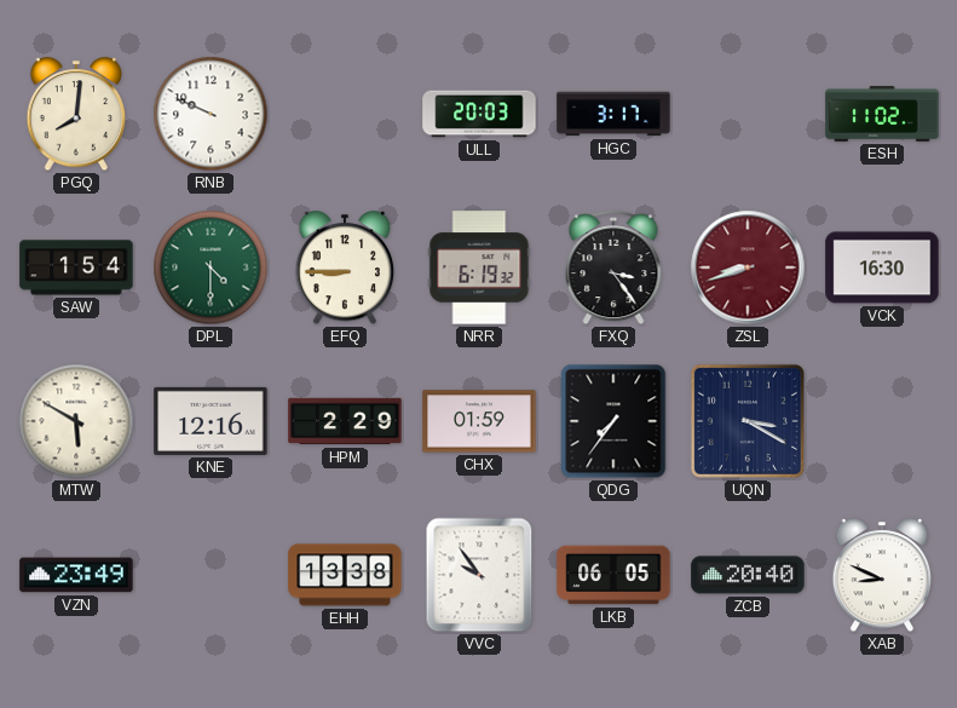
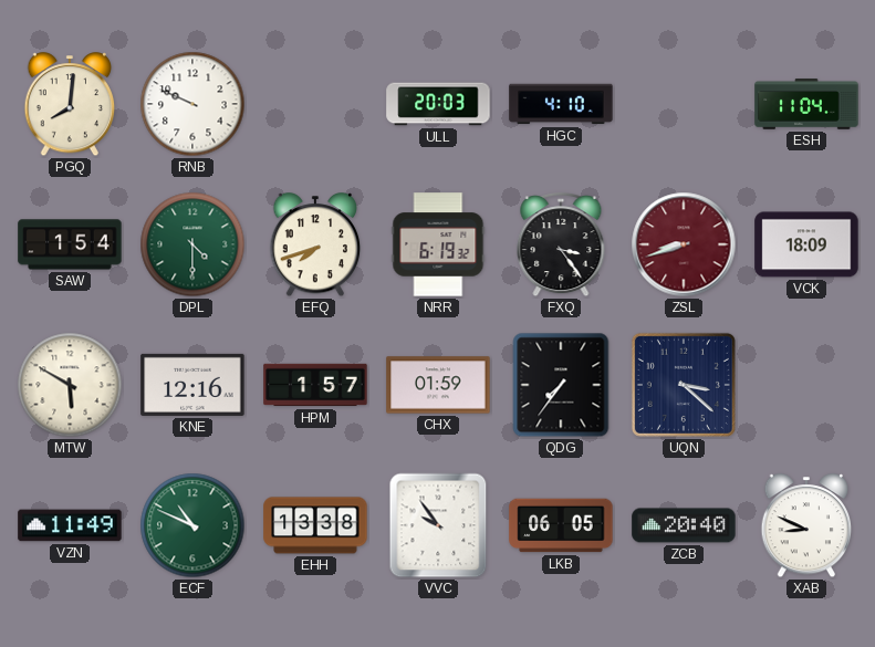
HGC: 3:17 -> 4:10
ESH: 11:02 -> 11:04
EFQ: 8:45 -> 7:42
VCK: 16:30 -> 18:09
HPM: 2:29 -> 1:57
UQN: 3:20 -> 3:22
VZN: 23:49 -> 11:49
ECF: none -> 10:49
